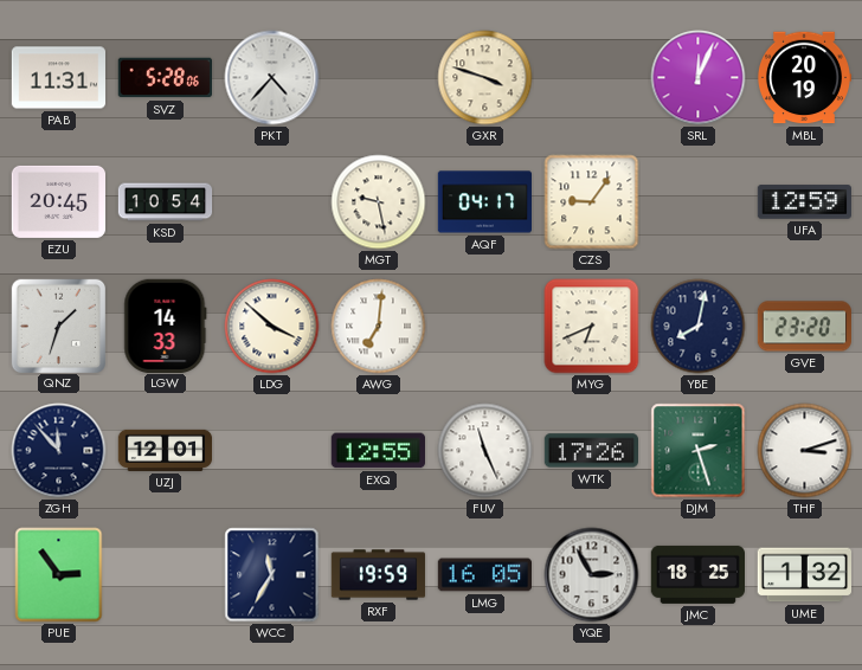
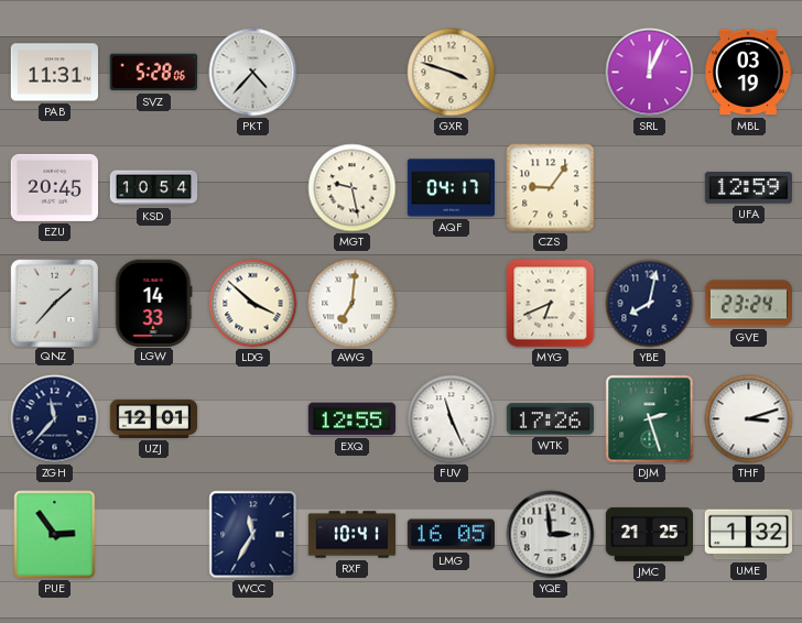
MBL: 20:19 -> 03:19
QNZ: 1:33 -> 1:37
GVE: 23:20 -> 23:24
ZGH: 11:53 -> 11:37
RXF: 19:59 -> 10:41
YQE: 2:55 -> 2:59
JMC: 18:25 -> 21:25
